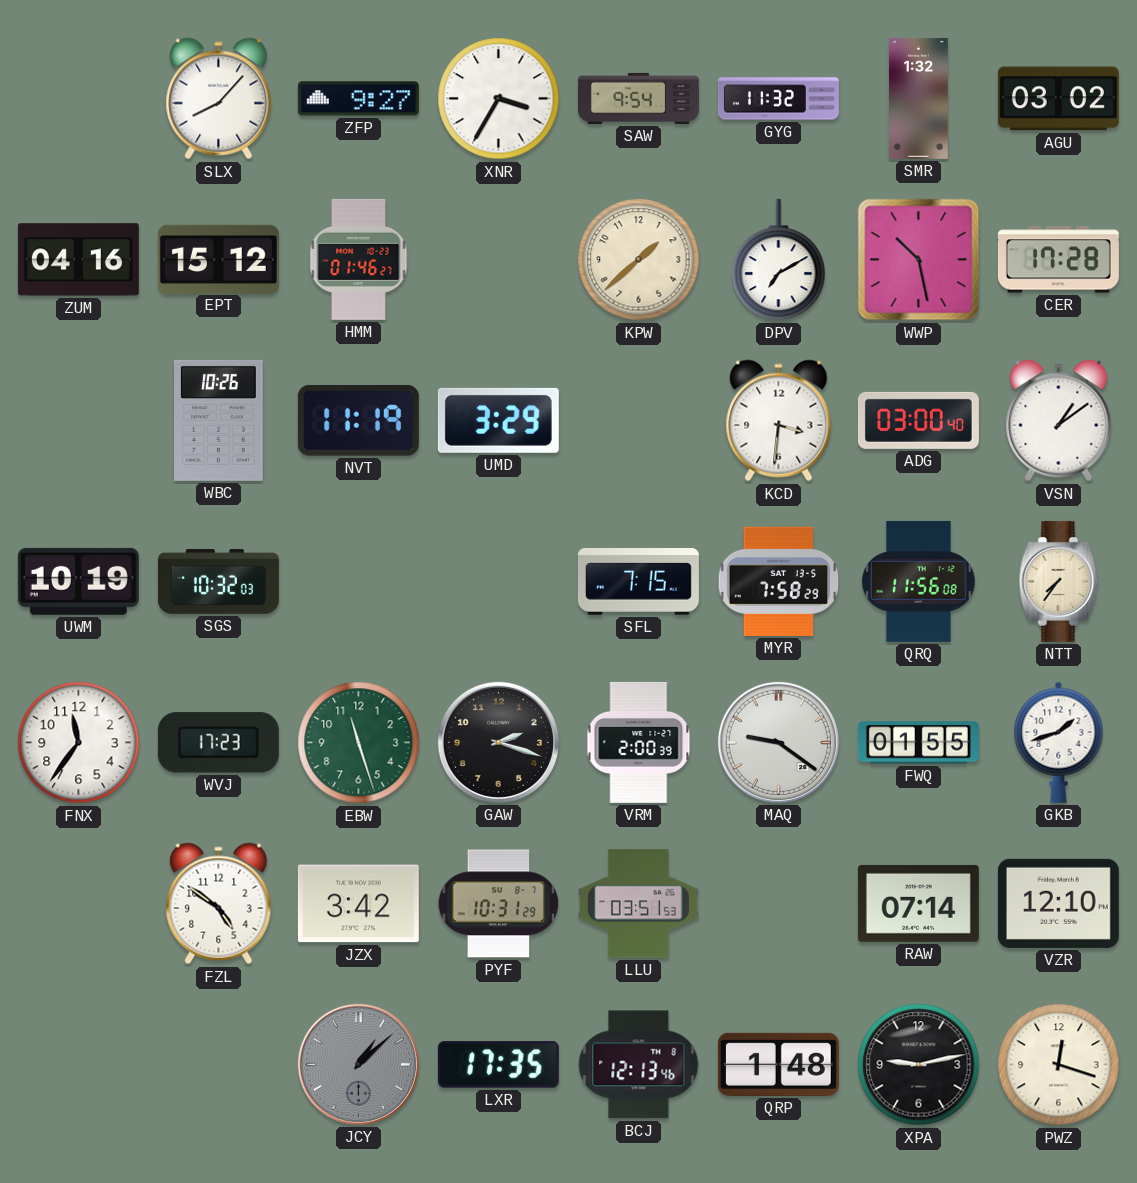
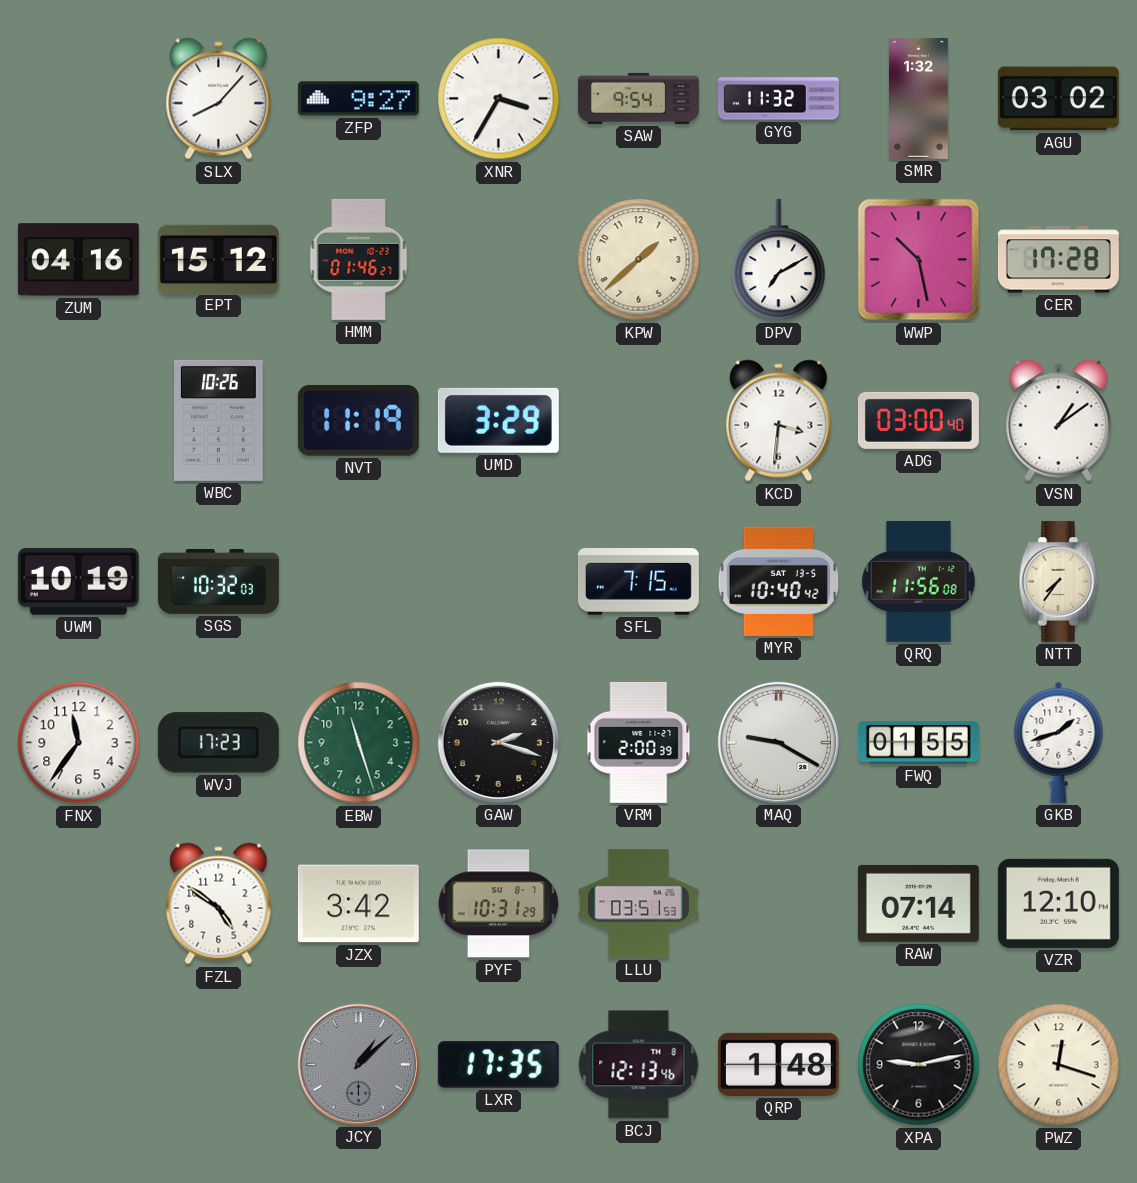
MYR: 7:58 -> 10:40
MAQ: 9:21 -> 9:20
